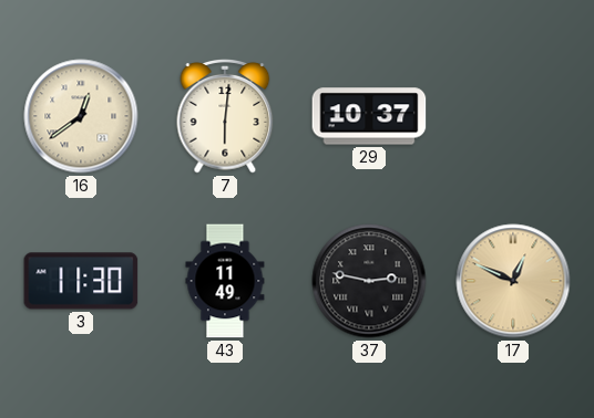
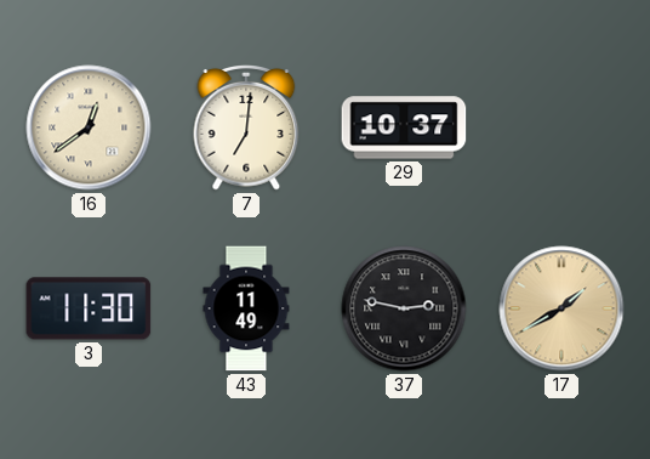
7: 6:01 -> 7:01
17: 12:49 -> 1:40
